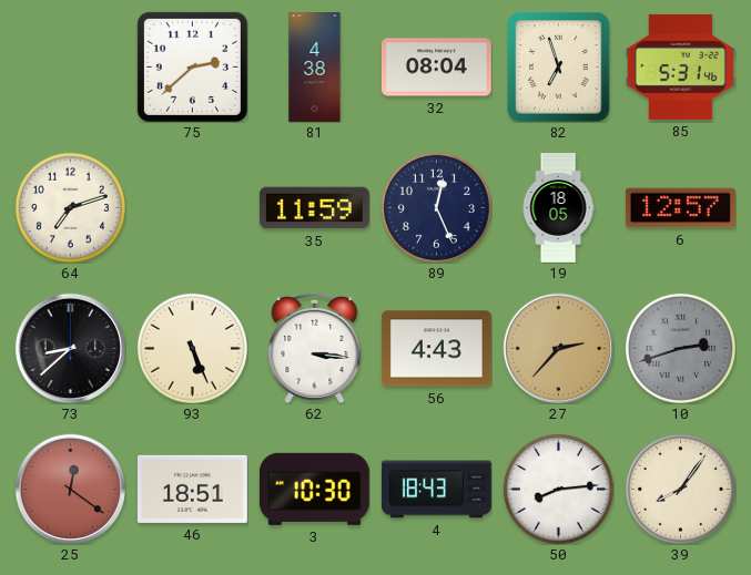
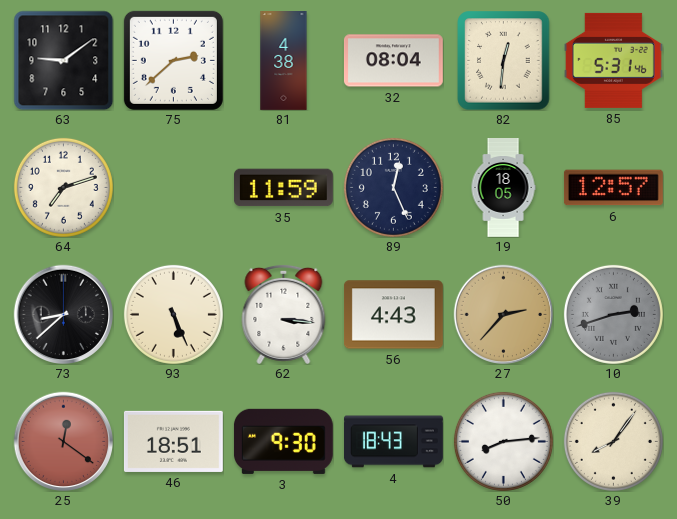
63: none -> 9:09
82: 6:57 -> 12:31
3: 10:30 -> 9:30
